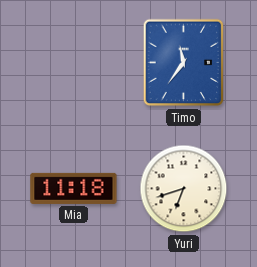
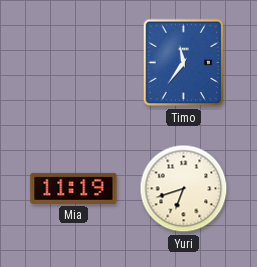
Mia: 11:18 -> 11:19
